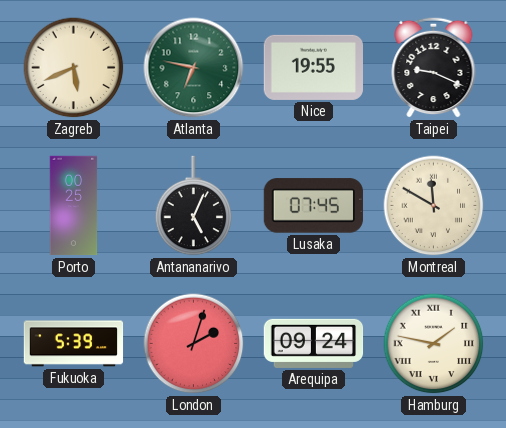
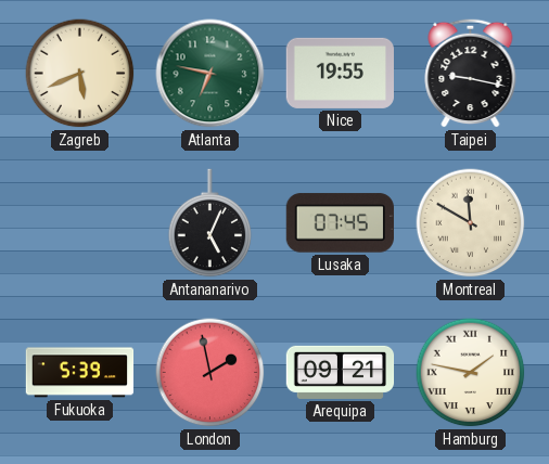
Taipei: 9:19 -> 9:17
Porto: 00:25 -> none
London: 2:03 -> 1:58
Arequipa: 09:24 -> 09:21
